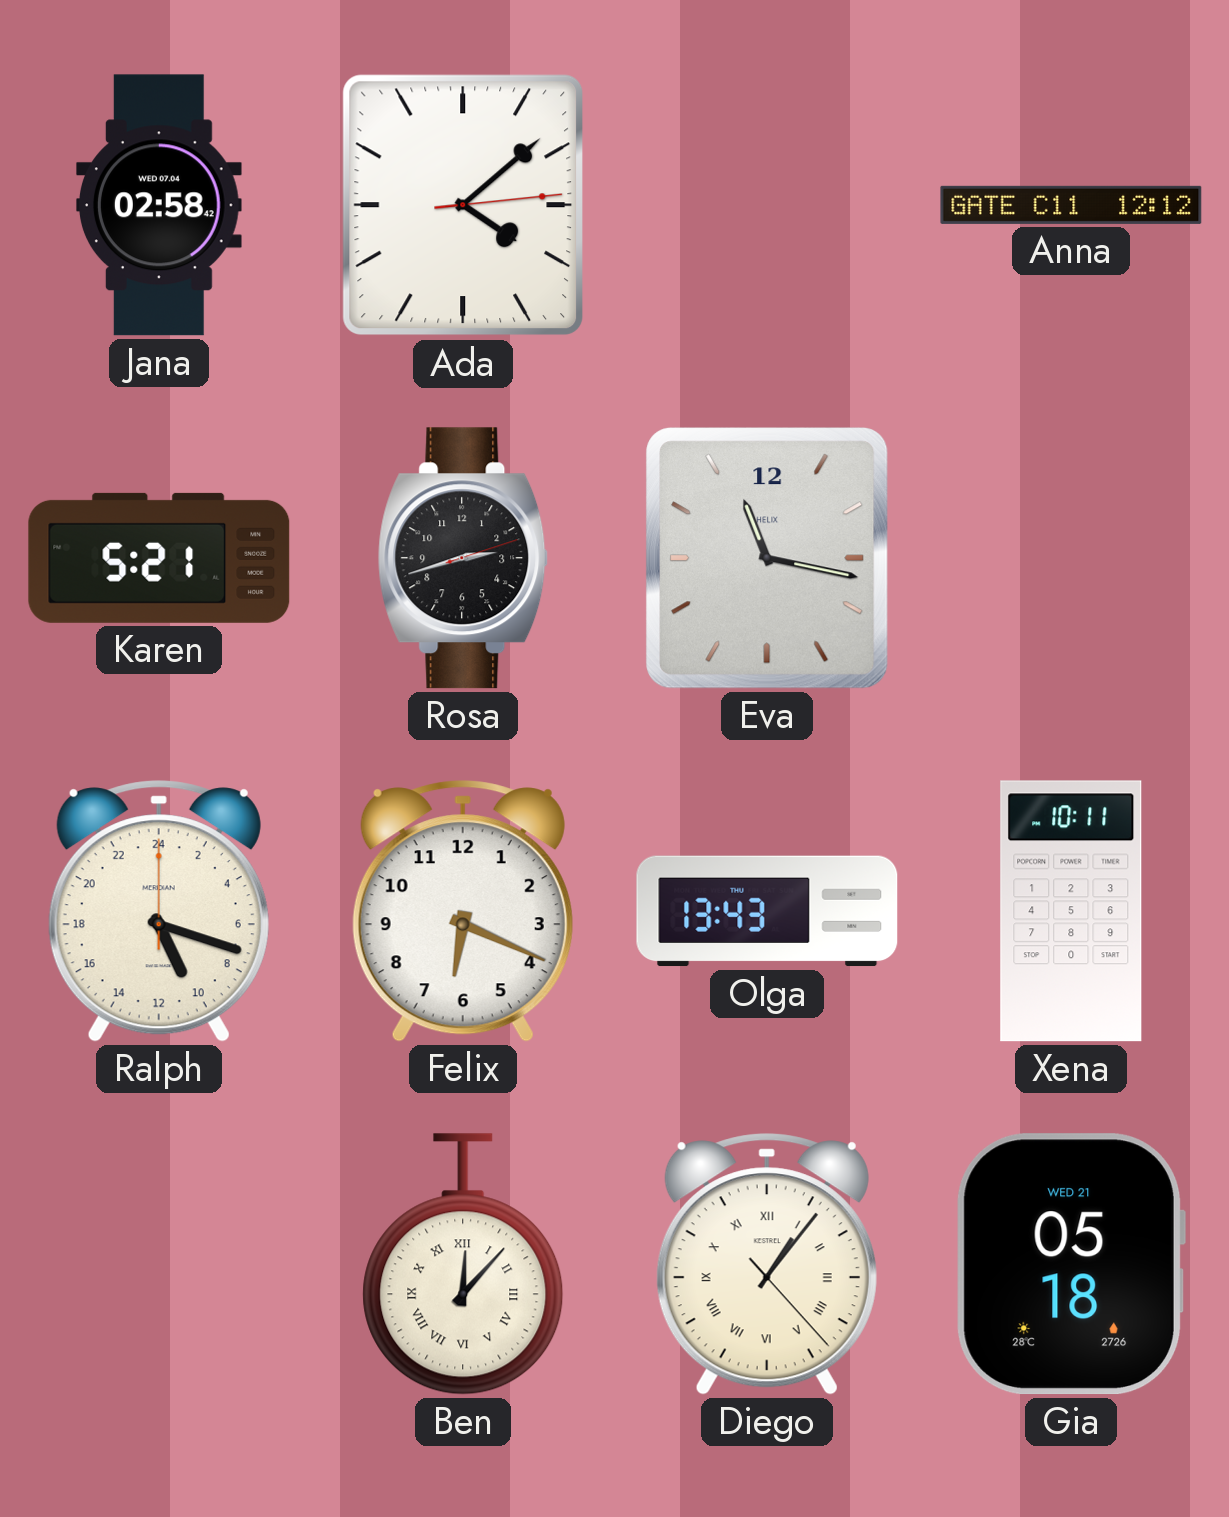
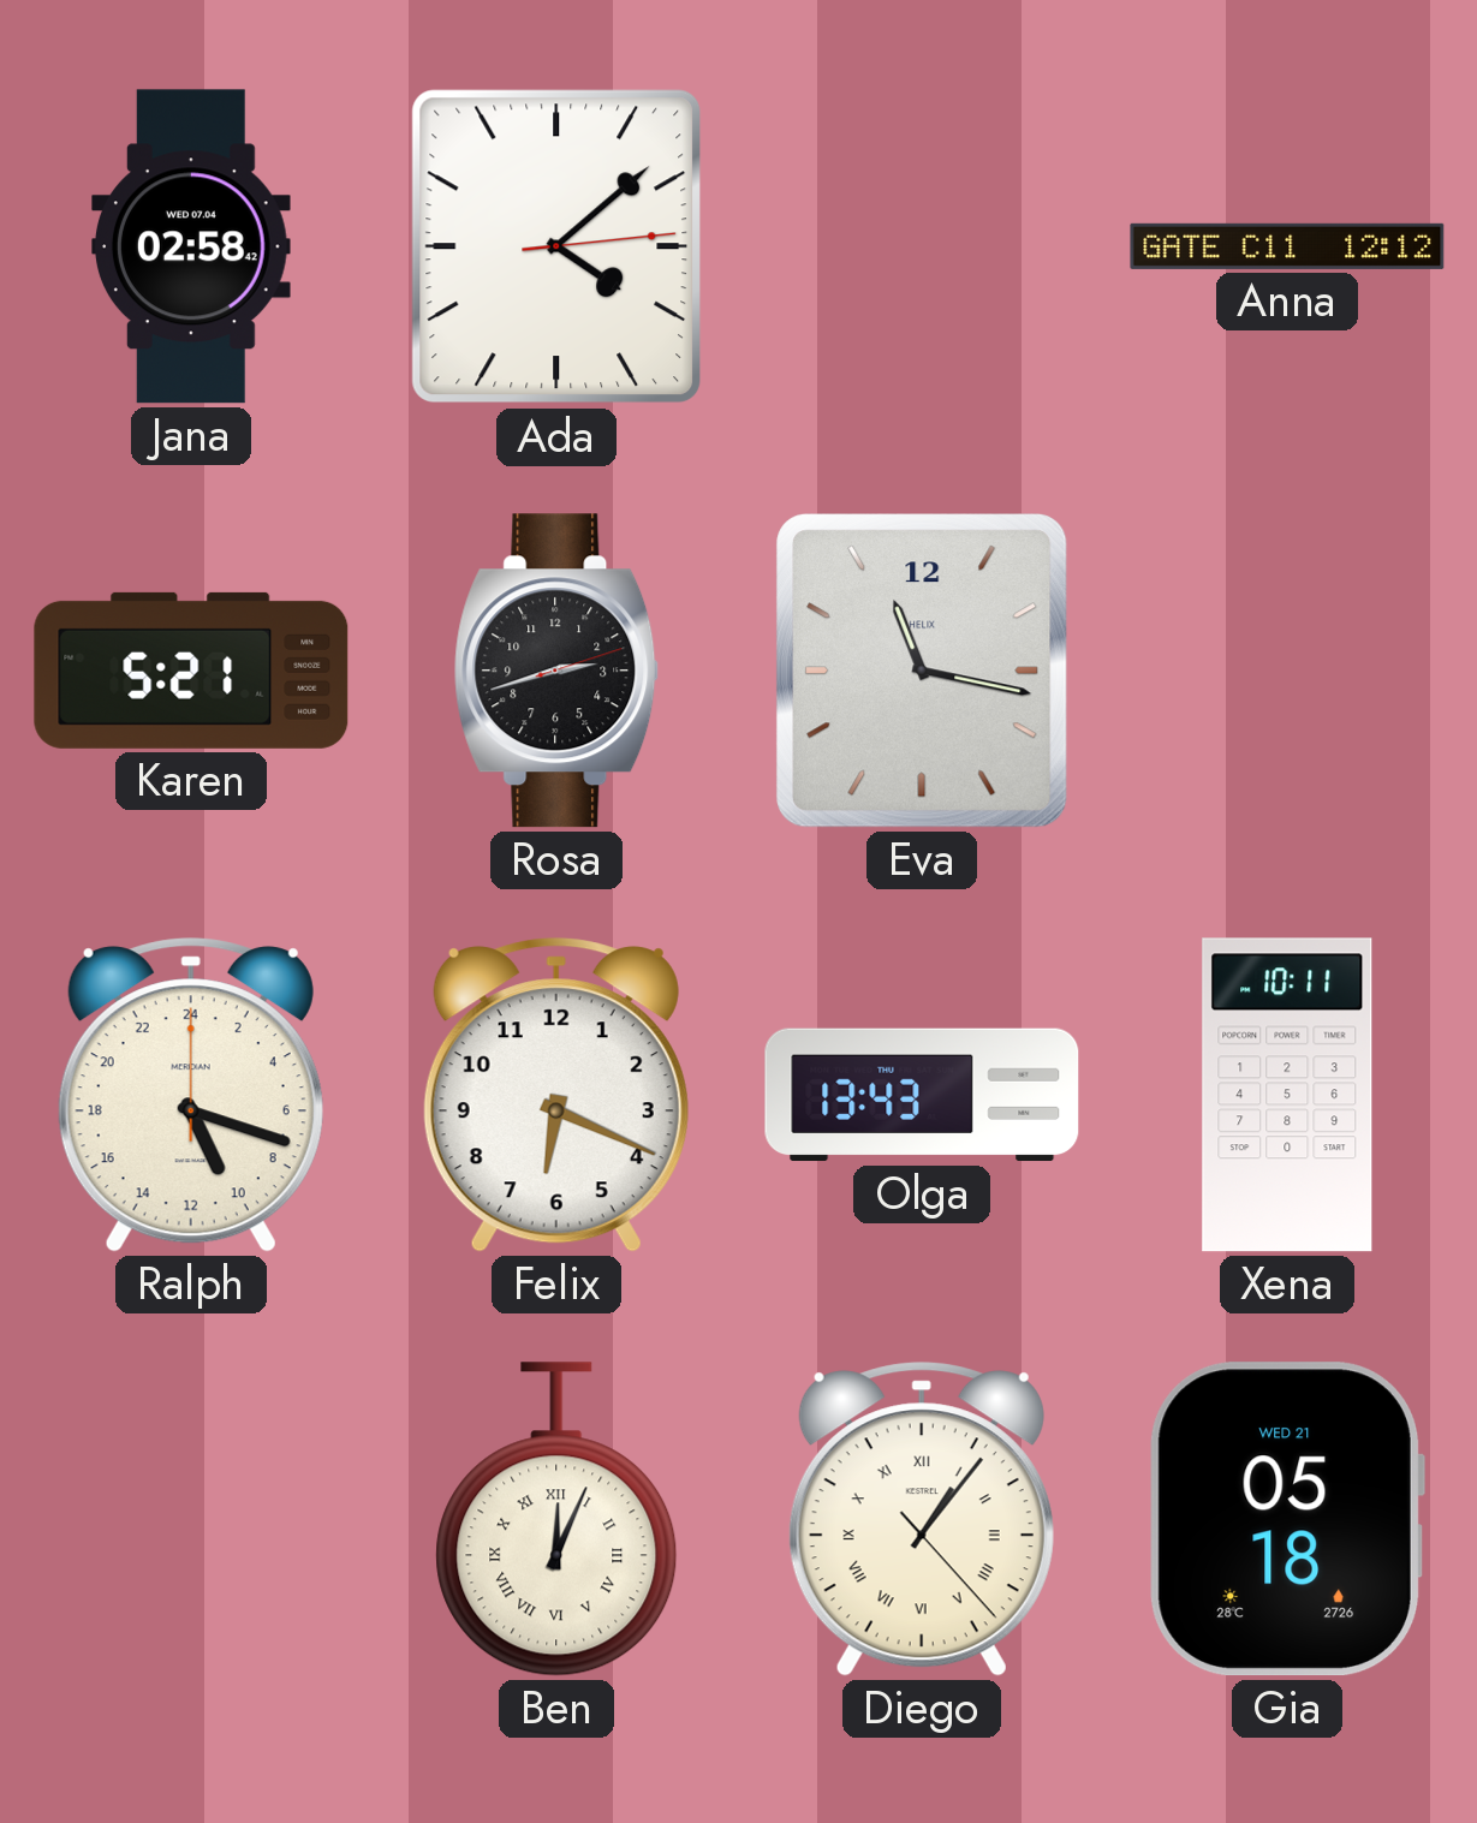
Ben: 12:07 -> 12:04
